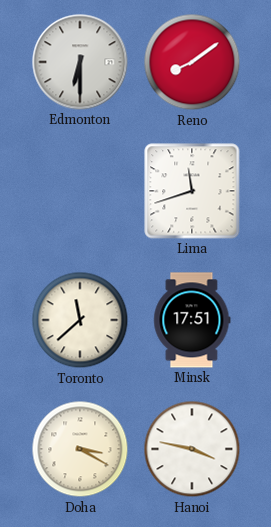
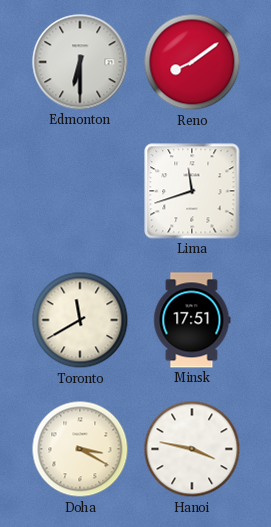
Toronto: 11:38 -> 11:40
